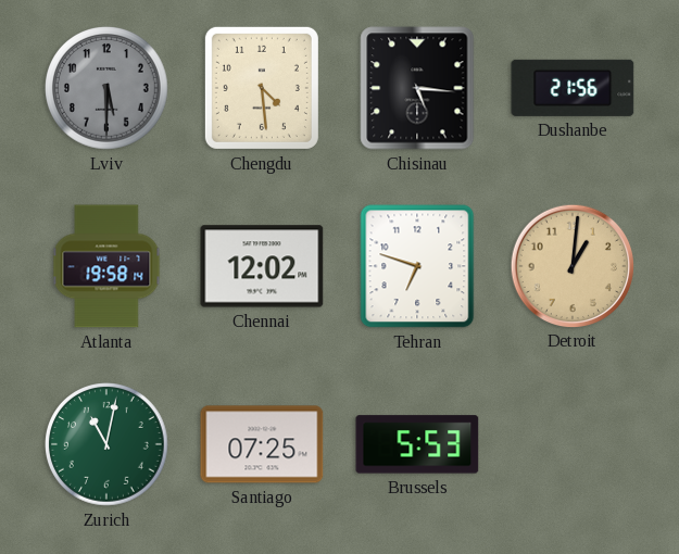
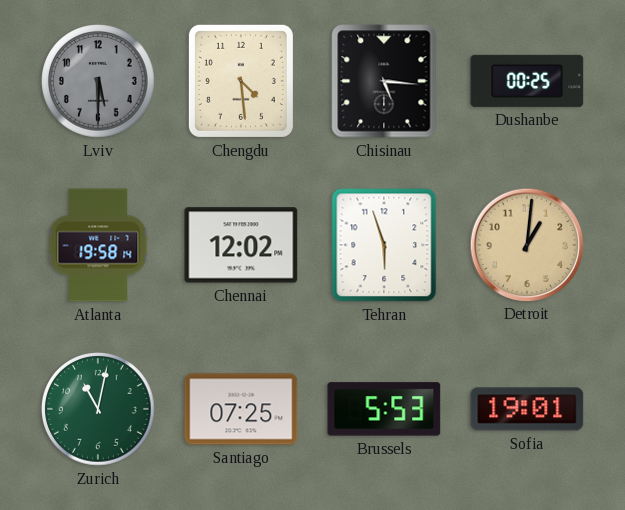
Dushanbe: 21:56 -> 00:25
Tehran: 6:48 -> 5:57
Sofia: none -> 19:01
